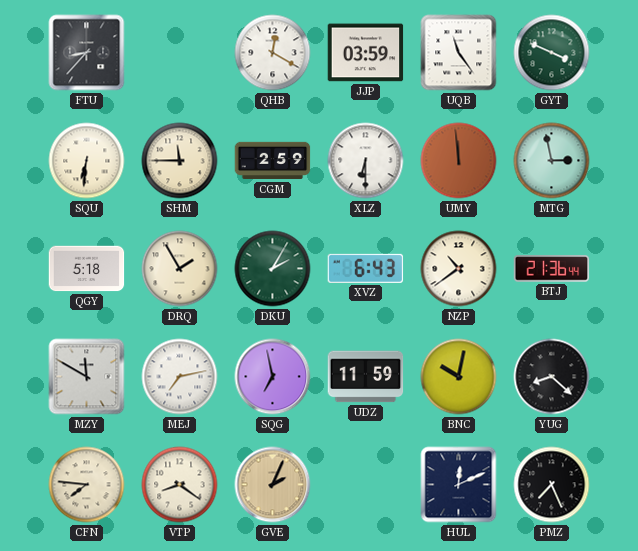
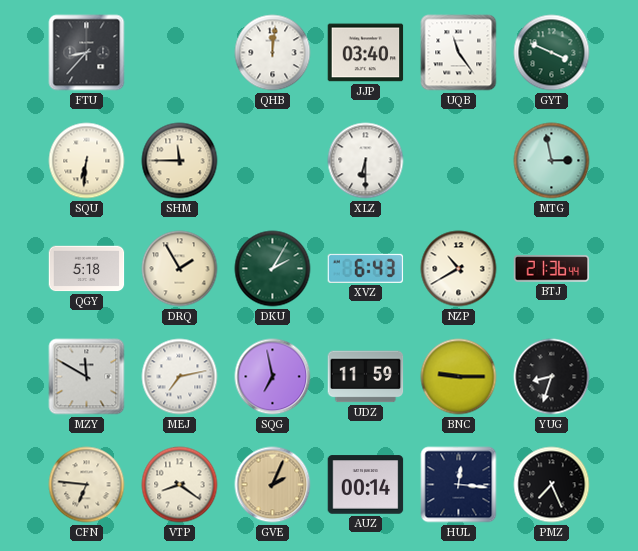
QHB: 12:20 -> 12:01
JJP: 03:59 -> 03:40
CGM: 2:59 -> none
UMY: 11:59 -> none
NZP: 10:39 -> 10:40
BNC: 10:02 -> 9:15
YUG: 8:22 -> 8:33
CFN: 7:46 -> 6:46
AUZ: none -> 00:14
HUL: 12:11 -> 12:16
